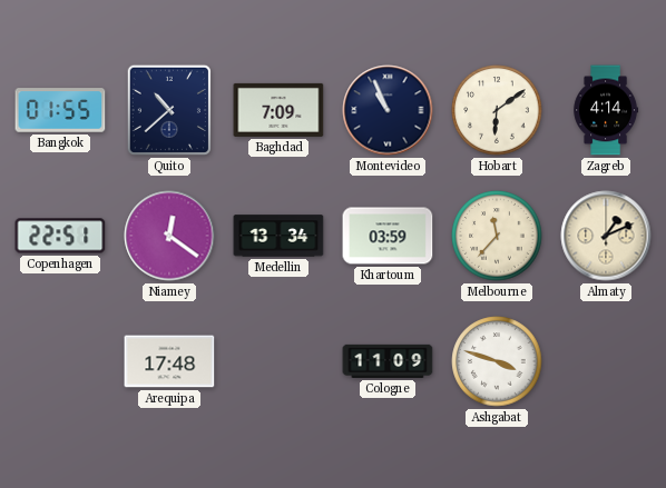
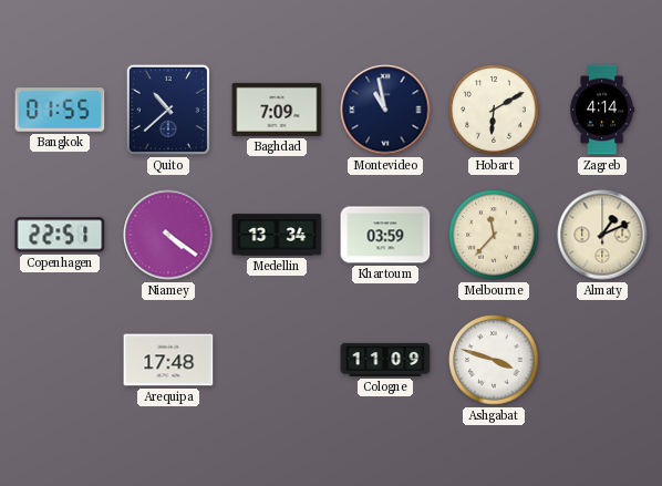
Montevideo: 10:56 -> 10:58
Hobart: 6:09 -> 6:10
Niamey: 12:21 -> 4:21
